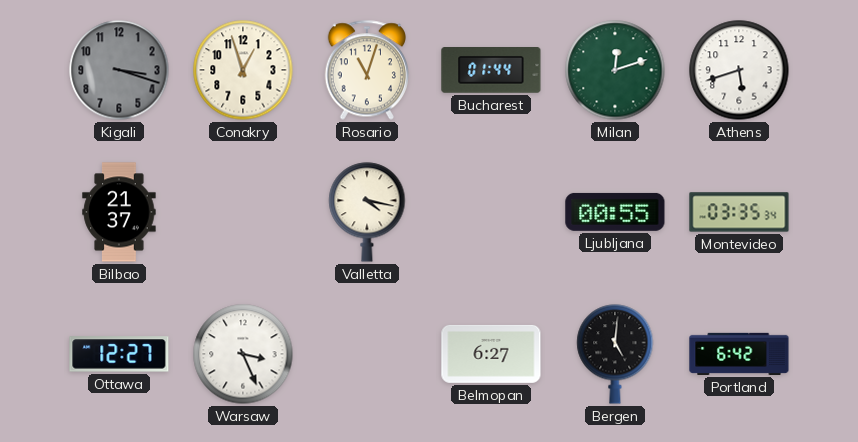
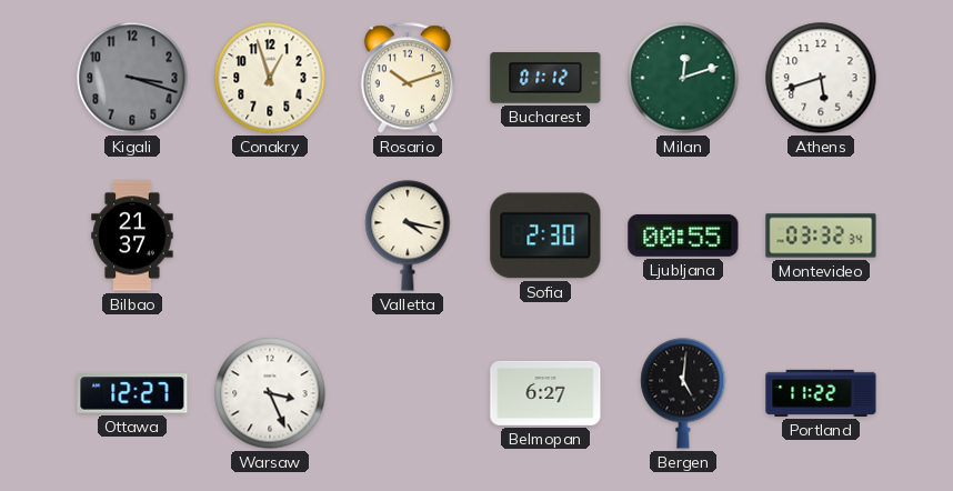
Rosario: 11:03 -> 10:12
Bucharest: 01:44 -> 01:12
Sofia: none -> 2:30
Montevideo: 03:35 -> 03:32
Portland: 6:42 -> 11:22
